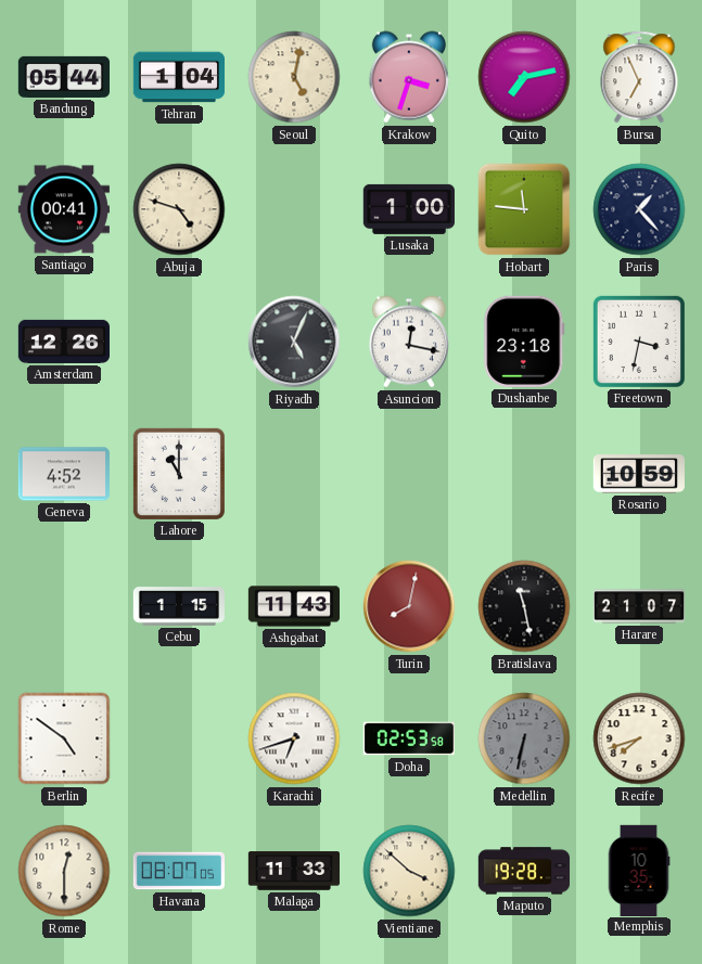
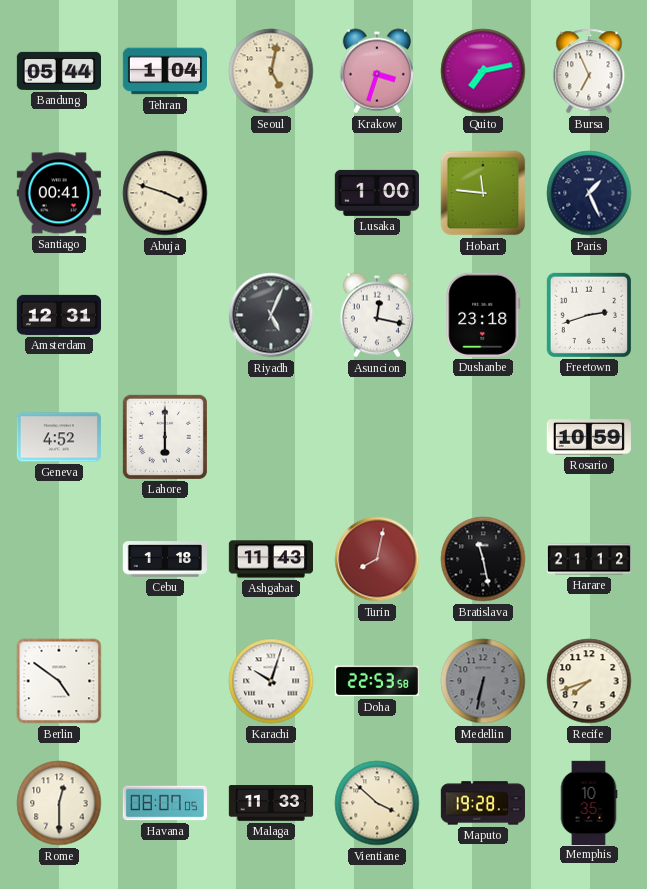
Abuja: 4:48 -> 3:48
Paris: 1:23 -> 1:26
Amsterdam: 12:26 -> 12:31
Freetown: 3:32 -> 2:42
Lahore: 11:00 -> 6:00
Cebu: 1:15 -> 1:18
Harare: 21:07 -> 21:12
Karachi: 6:42 -> 10:03
Doha: 02:53 -> 22:53
